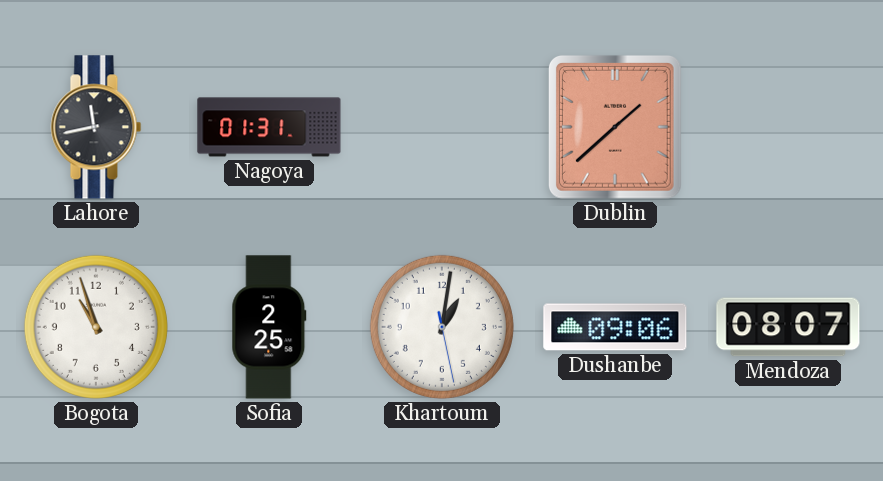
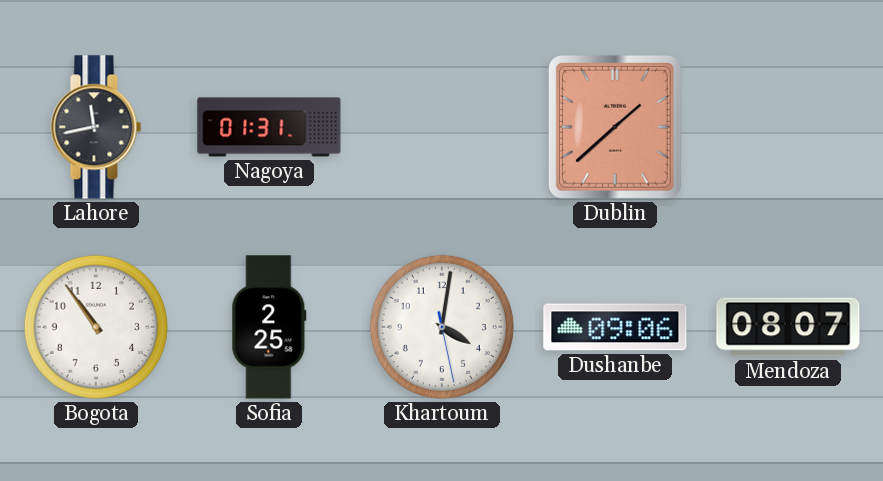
Bogota: 10:57 -> 10:54
Khartoum: 1:01 -> 4:01
